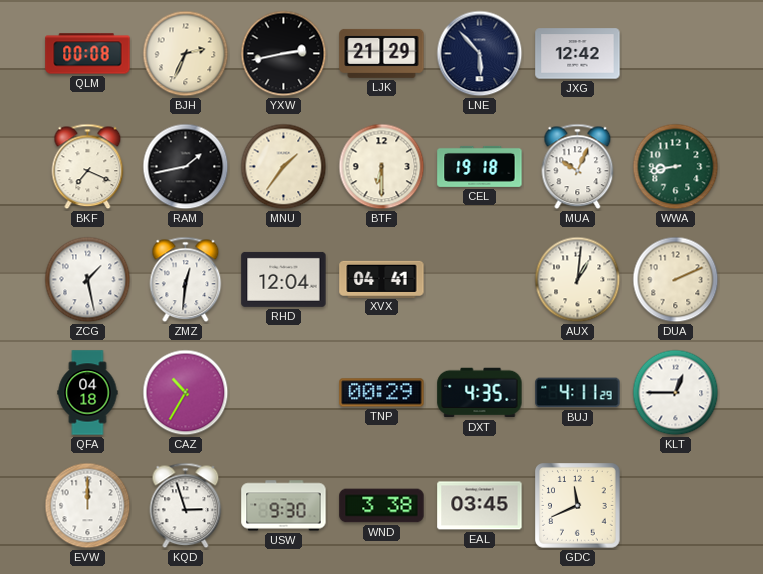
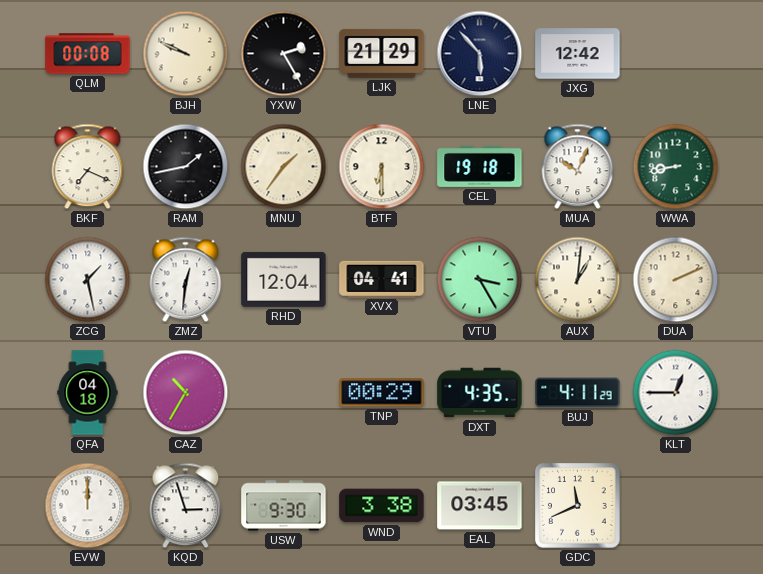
BJH: 2:34 -> 9:49
YXW: 2:43 -> 2:25
VTU: none -> 3:25
